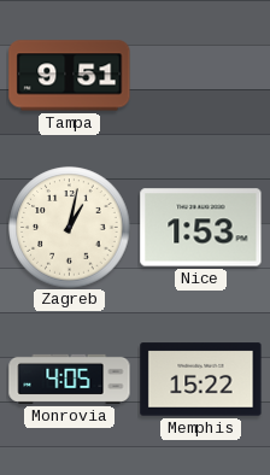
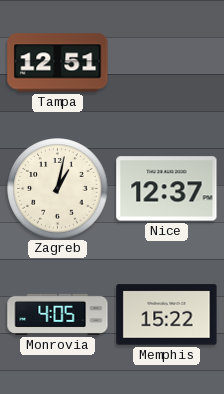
Tampa: 9:51 -> 12:51
Nice: 1:53 -> 12:37
